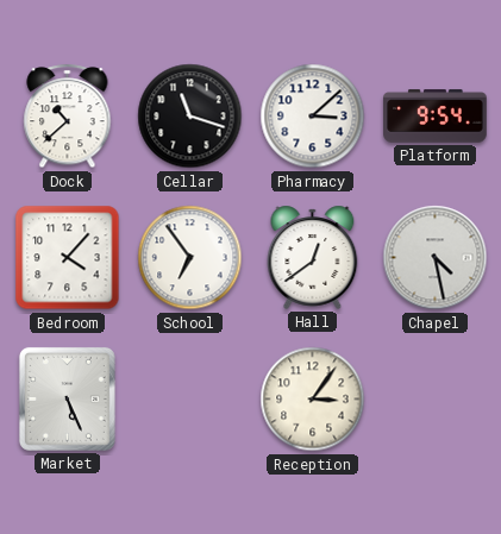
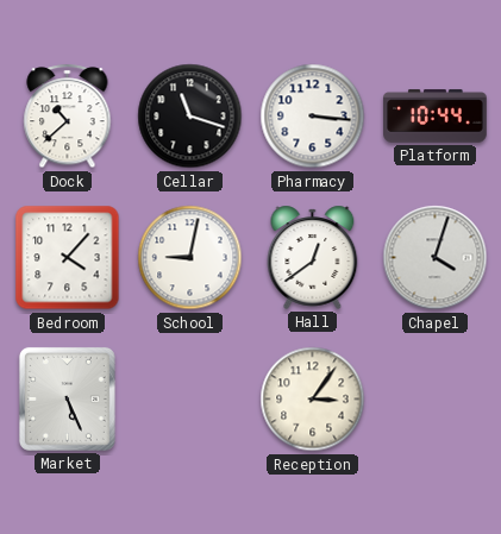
Pharmacy: 3:08 -> 3:16
Platform: 9:54 -> 10:44
School: 6:54 -> 9:02
Chapel: 4:28 -> 4:03
